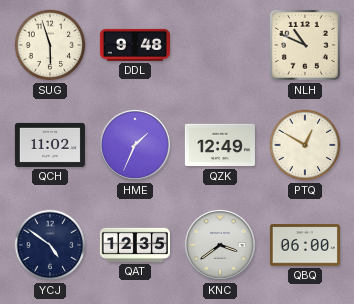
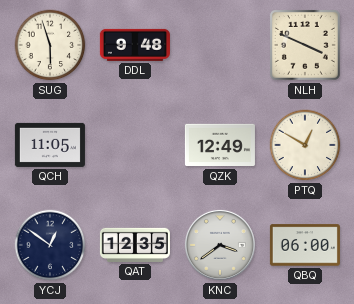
NLH: 10:49 -> 3:49
QCH: 11:02 -> 11:05
HME: 1:34 -> none
YCJ: 4:51 -> 12:51
